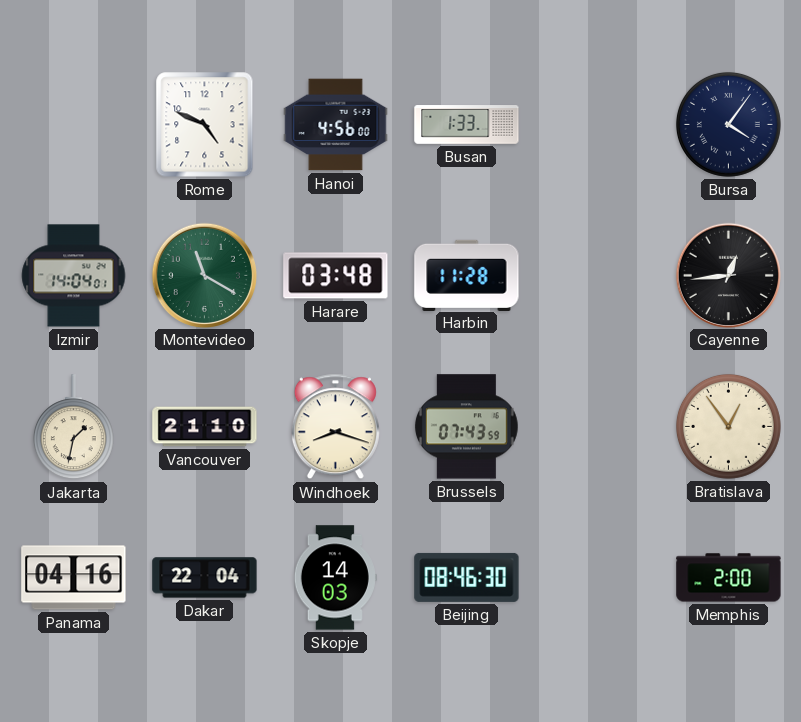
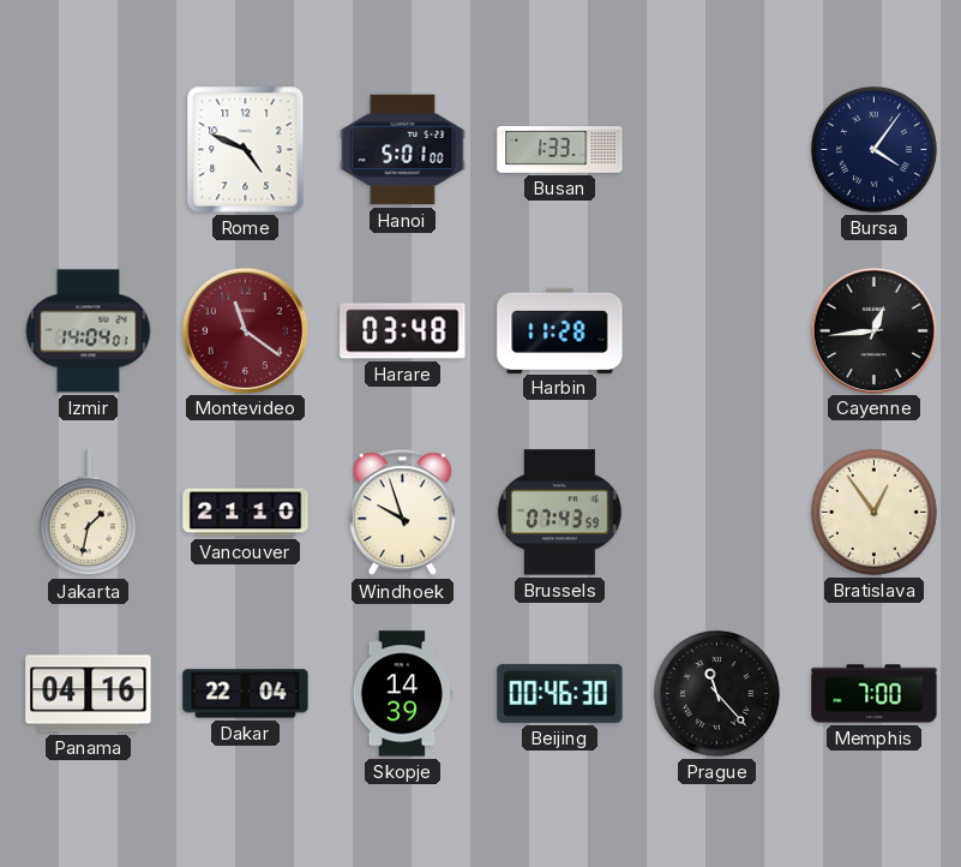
Hanoi: 4:56 -> 5:01
Montevideo: 11:20 -> 11:21
Montevideo dial: green -> burgundy
Windhoek: 8:18 -> 9:57
Skopje: 14:03 -> 14:39
Beijing: 08:46 -> 00:46
Prague: none -> 11:23
Memphis: 2:00 -> 7:00
